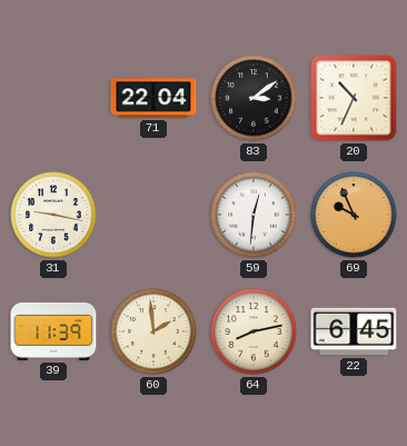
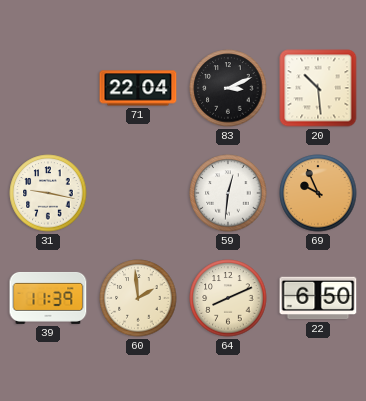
83: 3:09 -> 3:11
20: 10:34 -> 10:29
64: 8:13 -> 8:11
22: 6:45 -> 6:50
